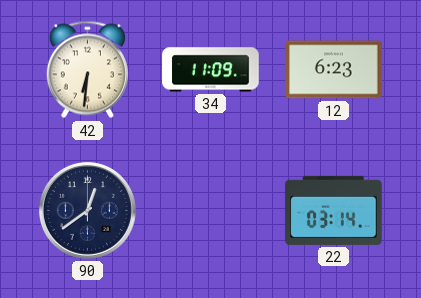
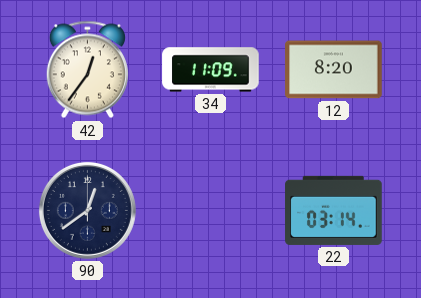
42: 6:31 -> 12:36
12: 6:23 -> 8:20
